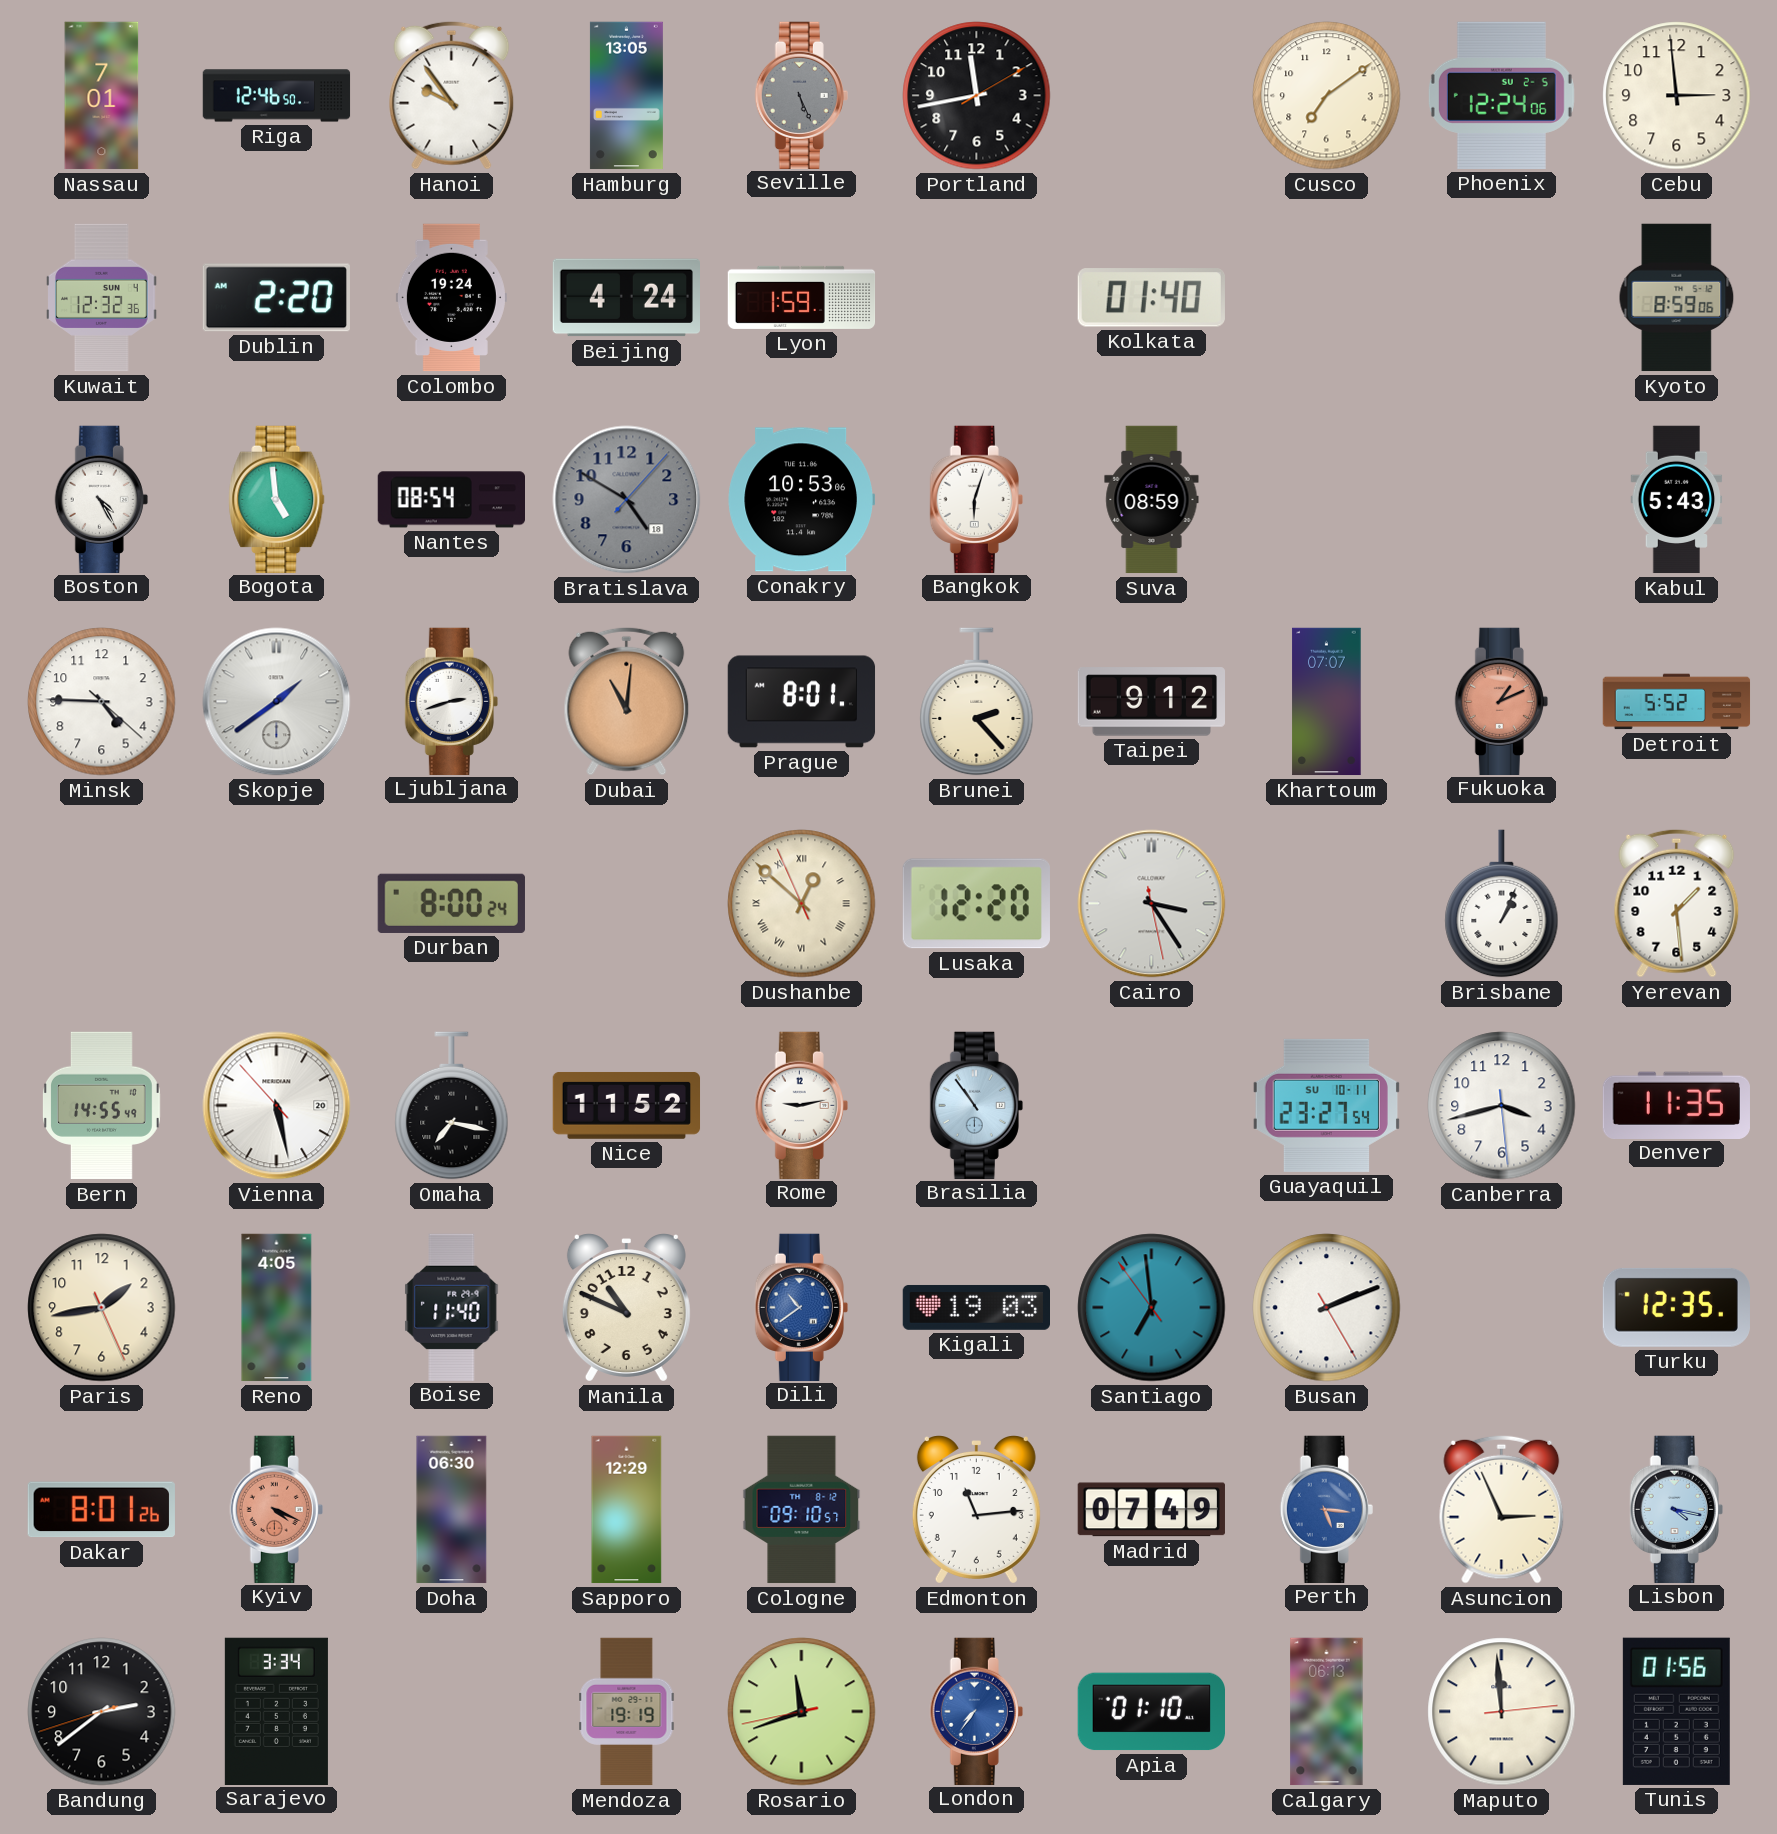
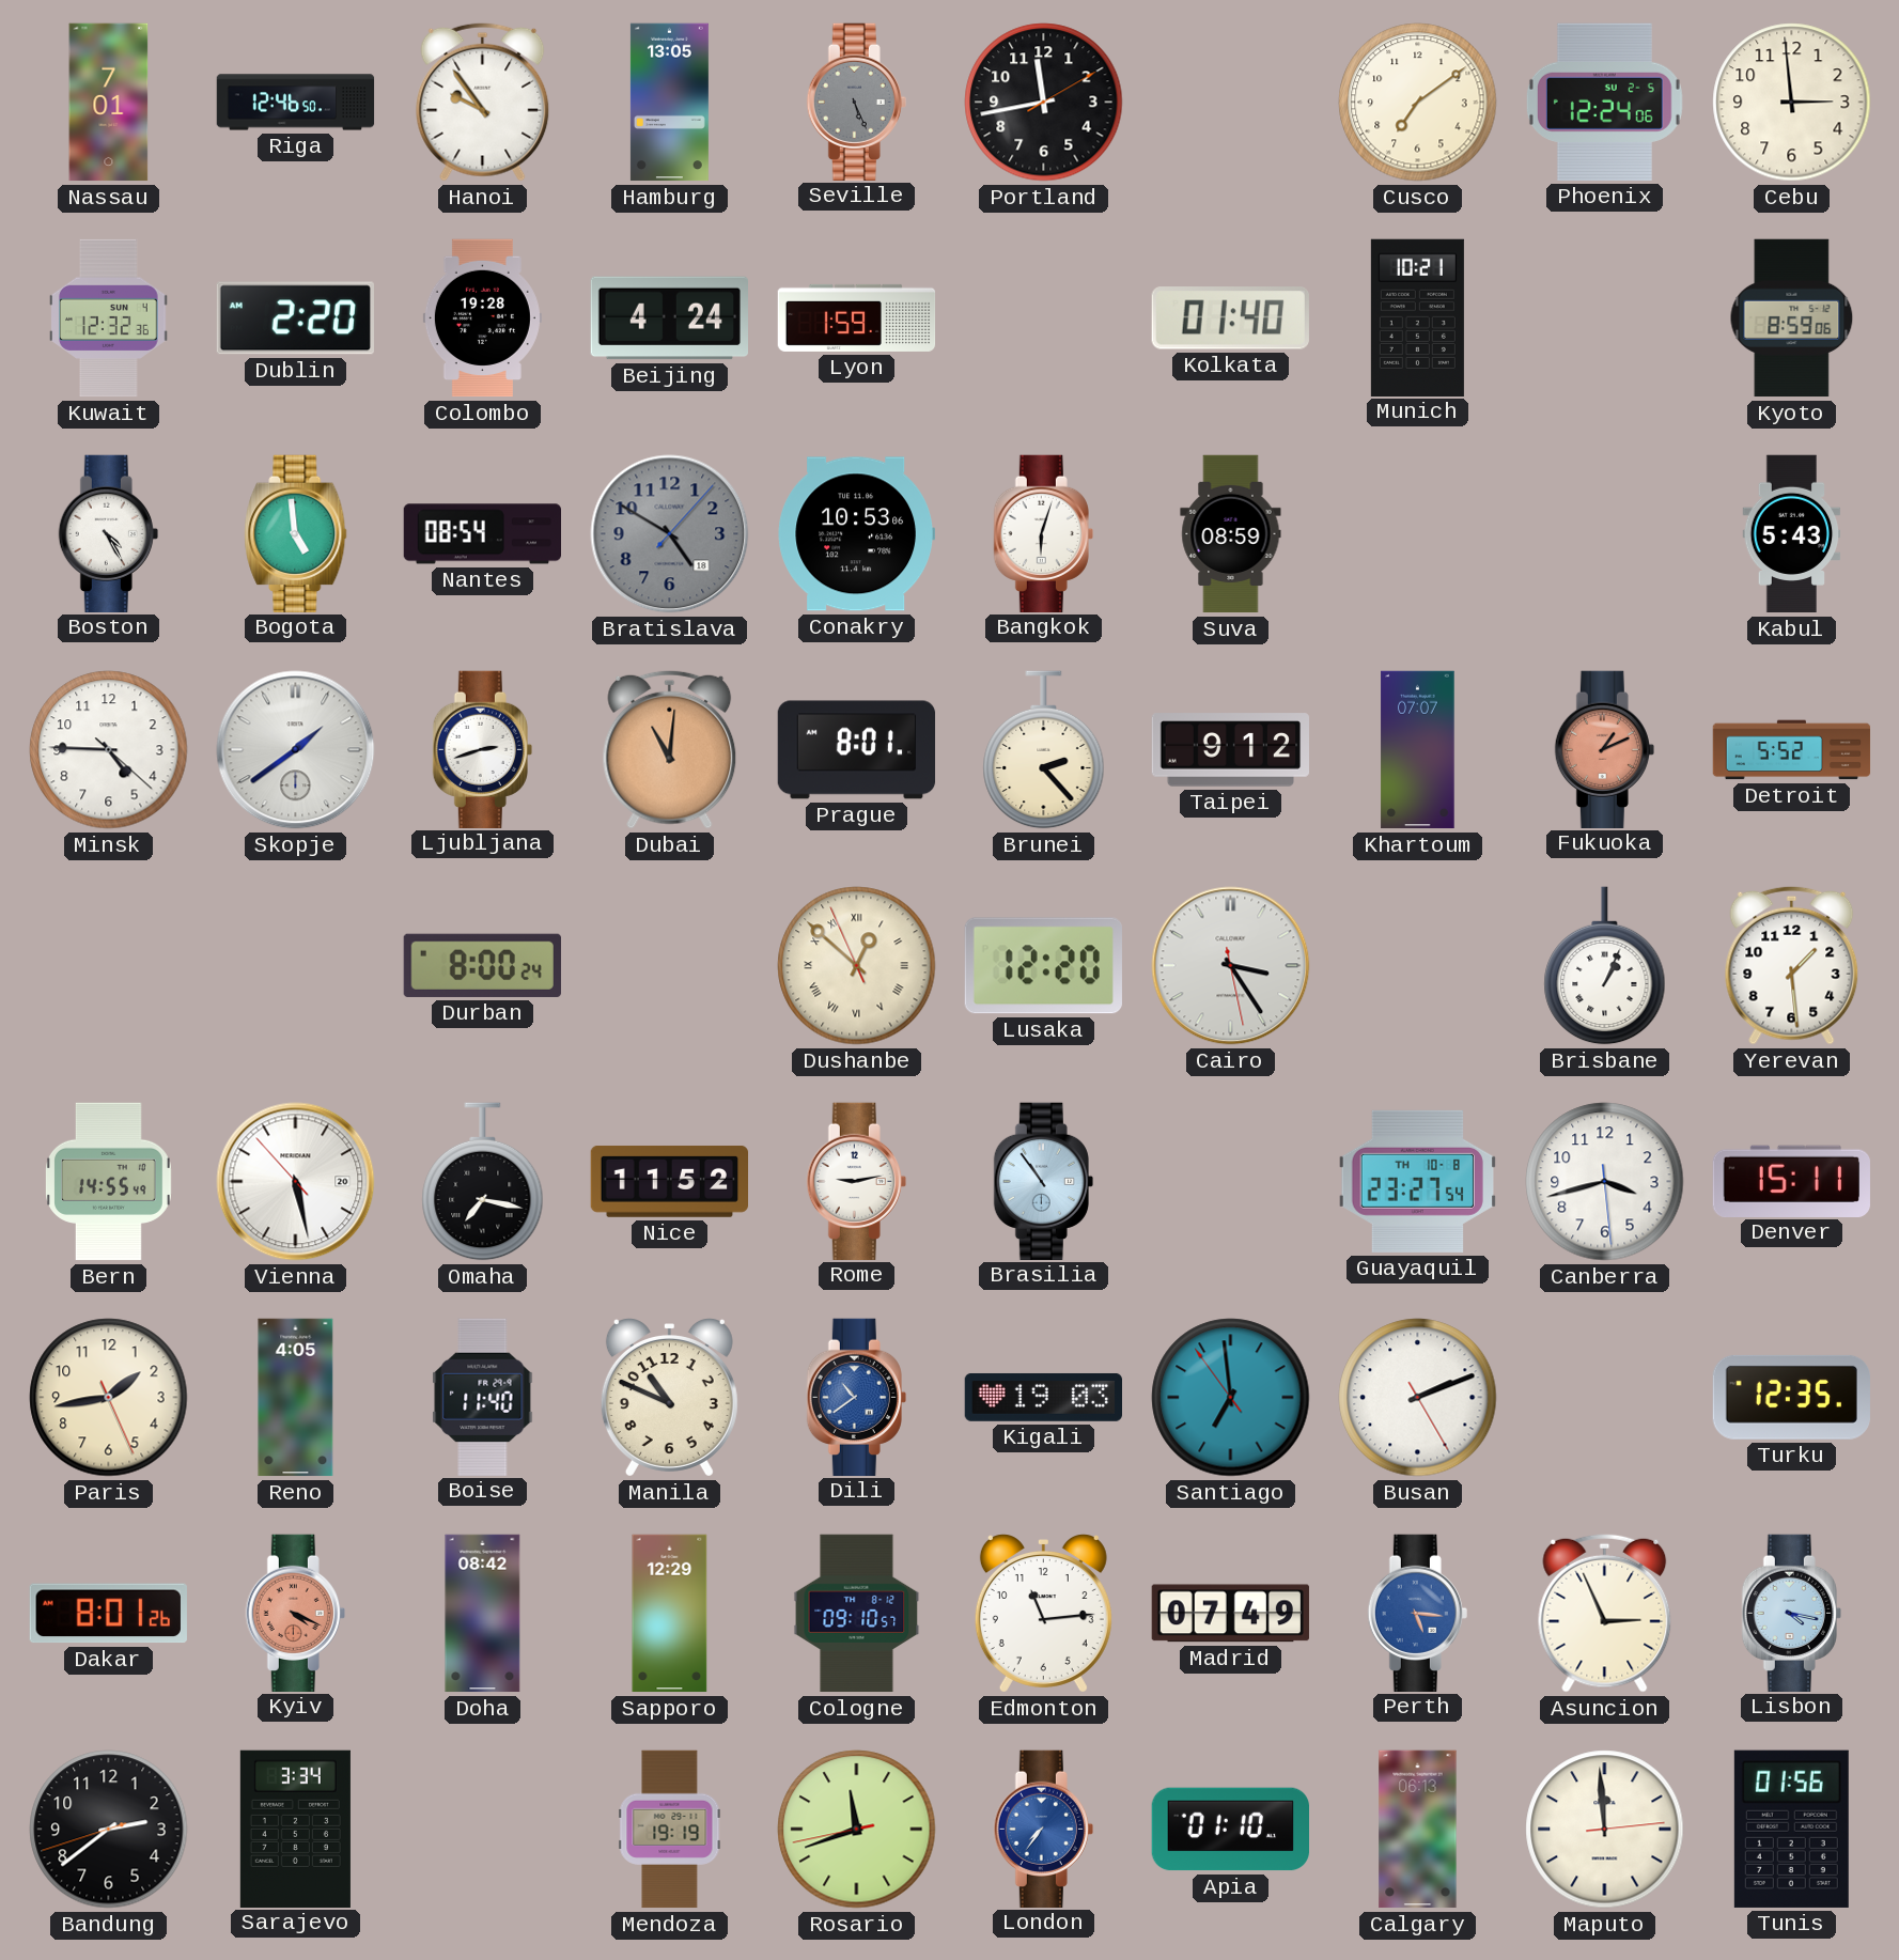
Colombo: 19:24 -> 19:28
Munich: none -> 10:21
Guayaquil date: SU 10-11 -> TH 10-8
Denver: 11:35 -> 15:11
Doha: 06:30 -> 08:42
